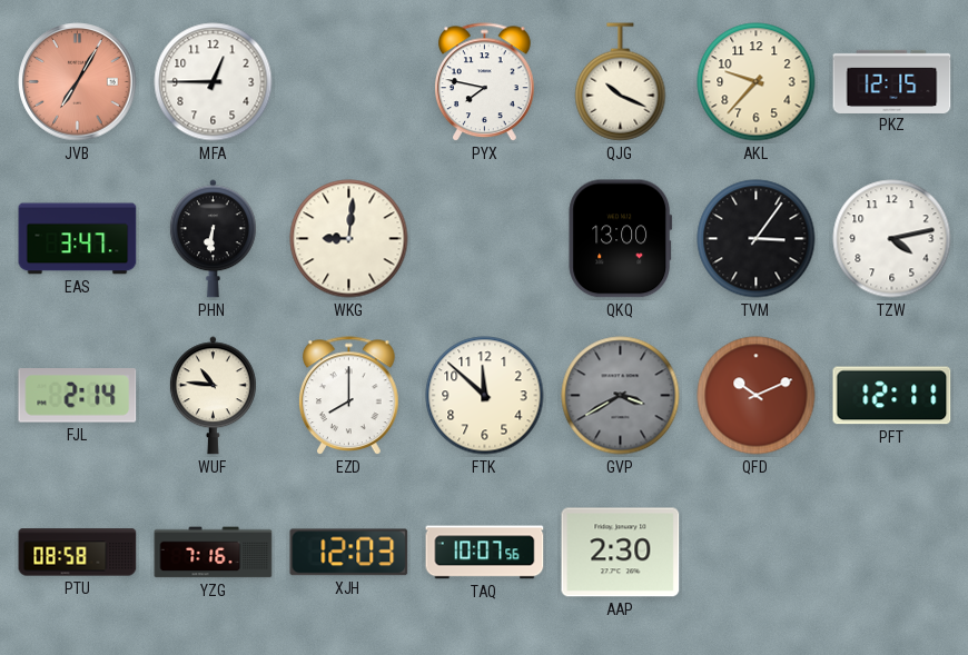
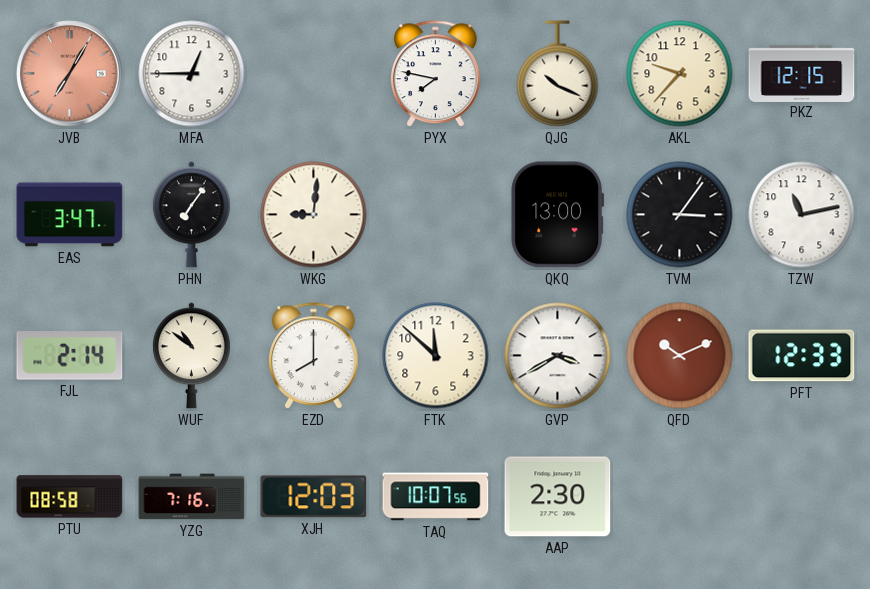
PHN: 6:31 -> 7:06
TZW: 4:13 -> 11:13
WUF: 10:46 -> 10:51
GVP dial: grey -> white
PFT: 12:11 -> 12:33
